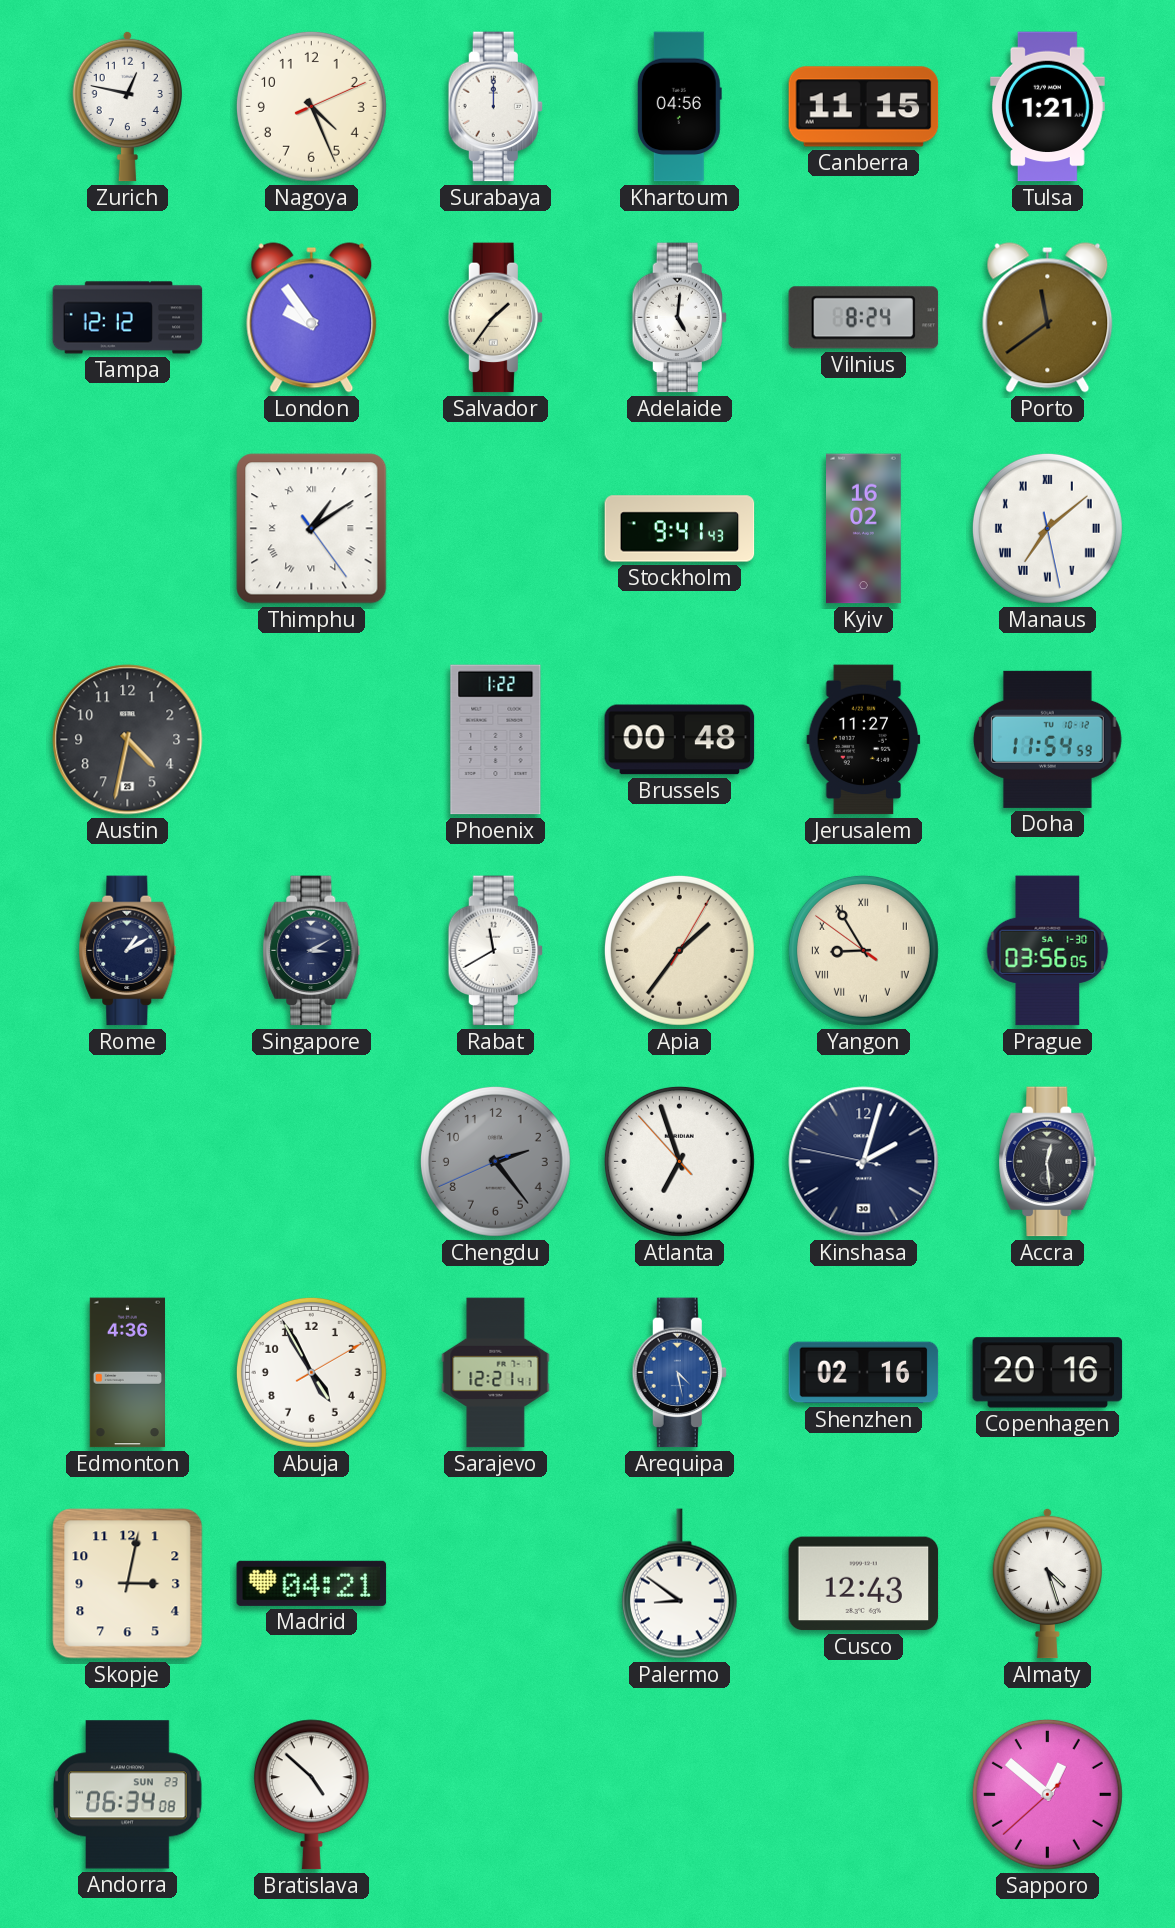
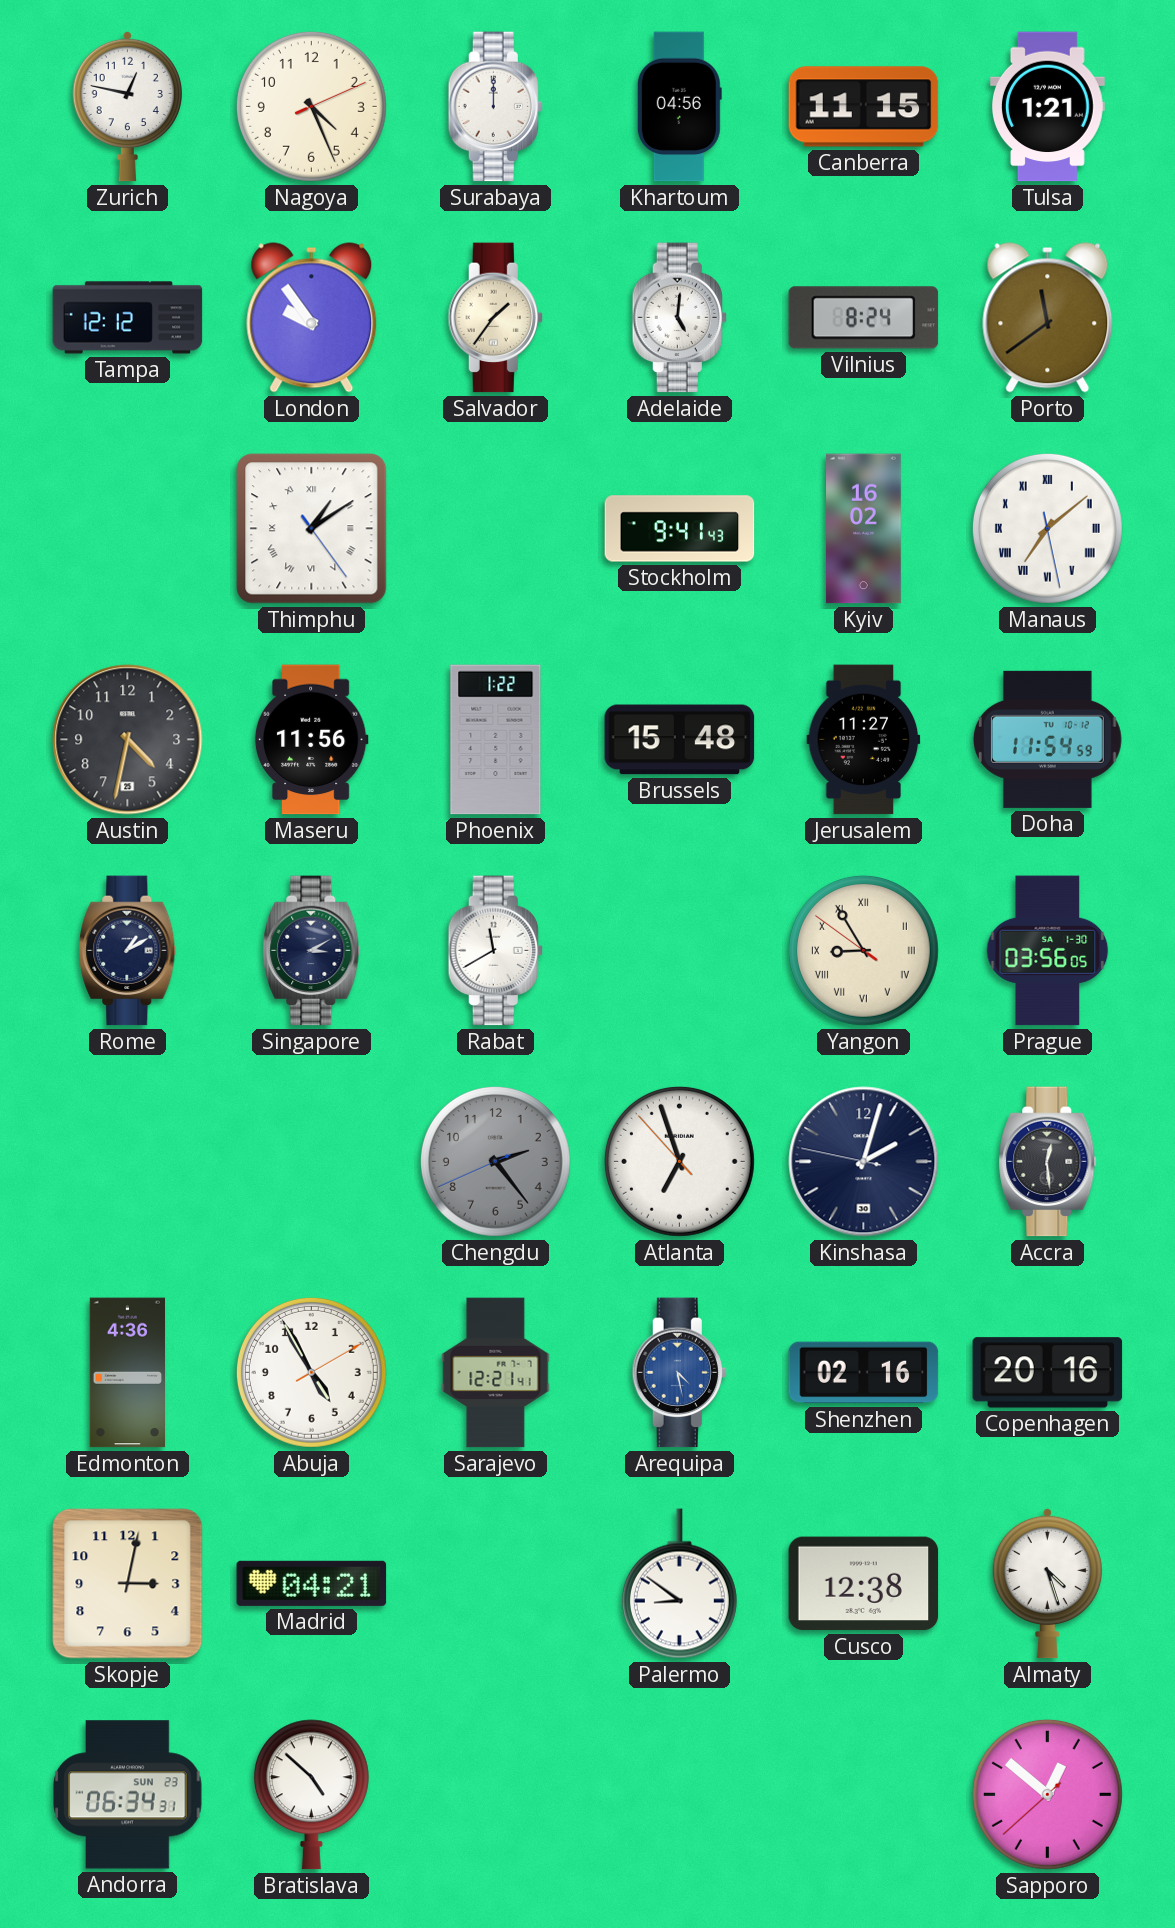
Maseru: none -> 11:56
Brussels: 00:48 -> 15:48
Apia: 1:36 -> none
Cusco: 12:43 -> 12:38
Andorra: 06:34:08 -> 06:34:31
